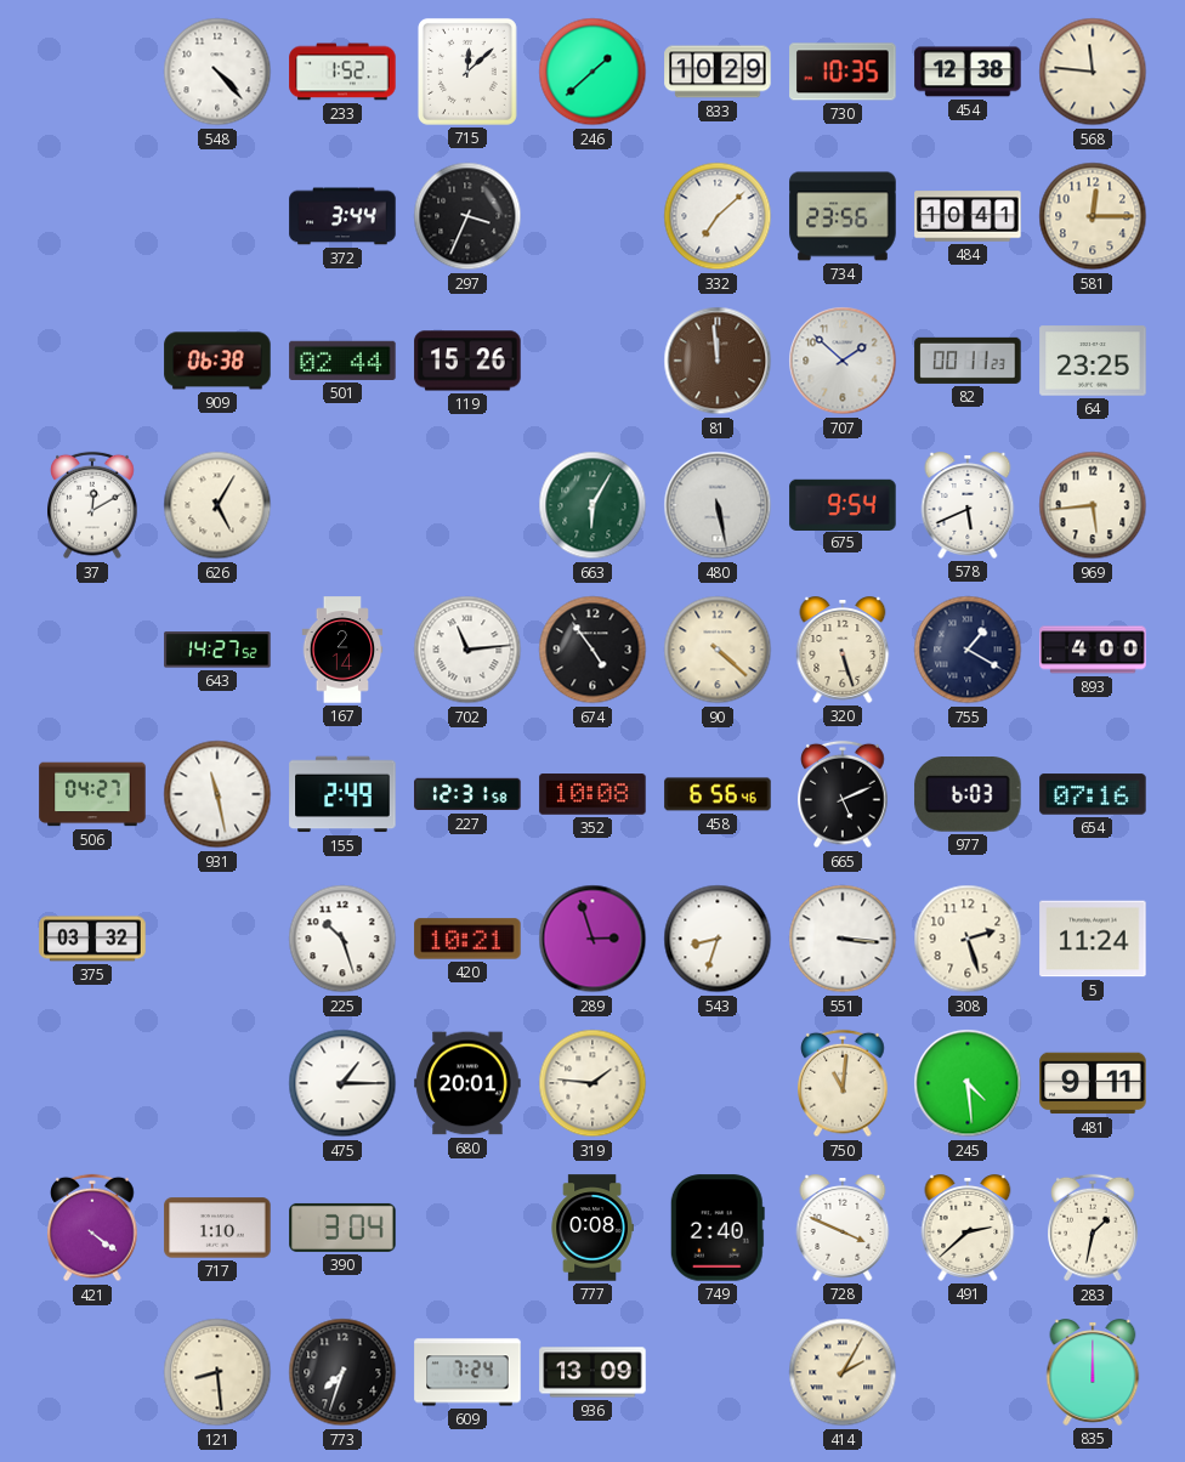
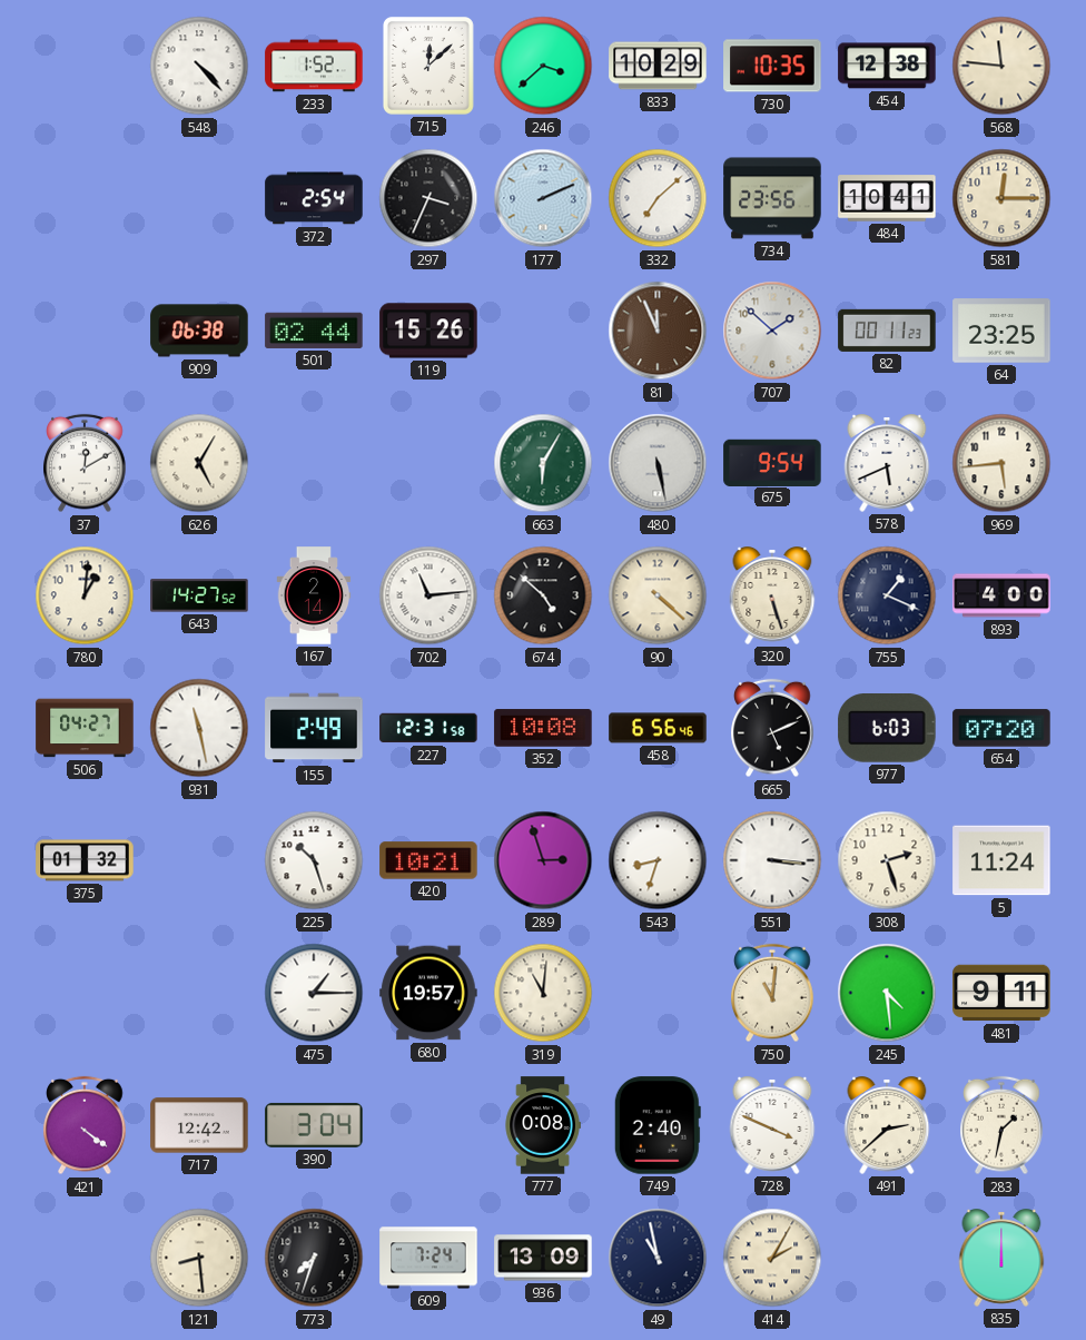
246: 1:38 -> 3:38
372: 3:44 -> 2:54
177: none -> 2:11
81: 11:59 -> 11:56
780: none -> 1:01
674: 4:54 -> 4:52
755: 1:20 -> 1:19
654: 07:16 -> 07:20
375: 03:32 -> 01:32
680: 20:01 -> 19:57
319: 1:46 -> 11:01
717: 1:10 -> 12:42
49: none -> 10:58
